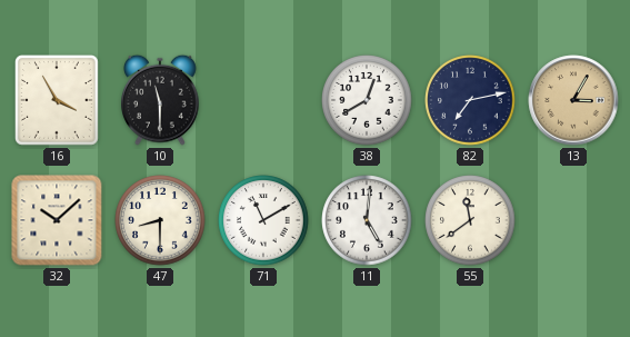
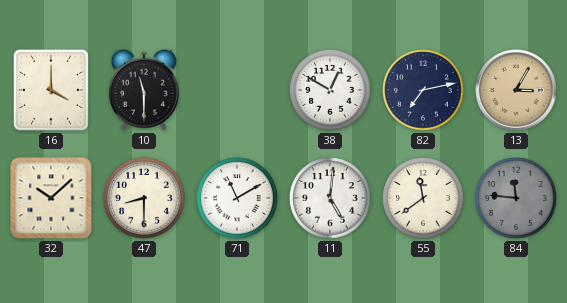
16: 3:55 -> 4:00
38: 12:40 -> 12:50
84: none -> 11:46
